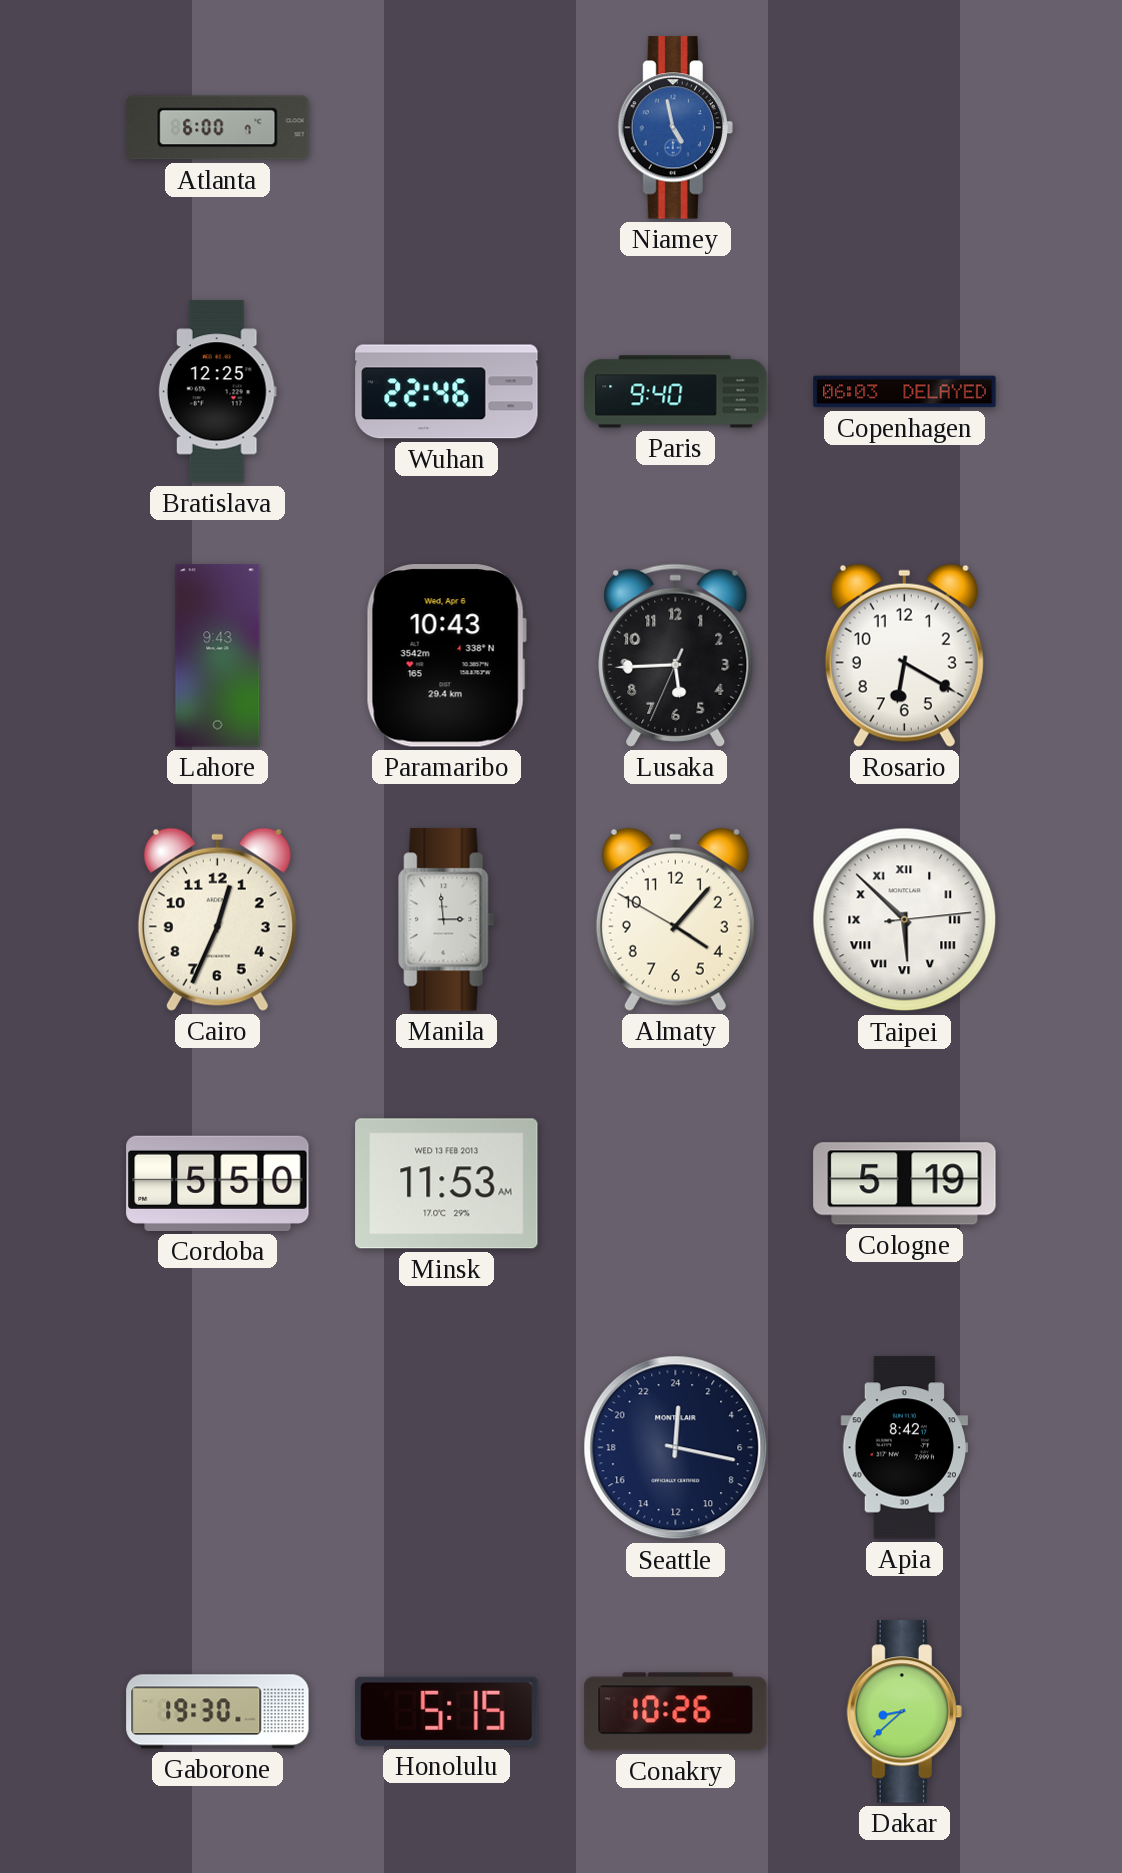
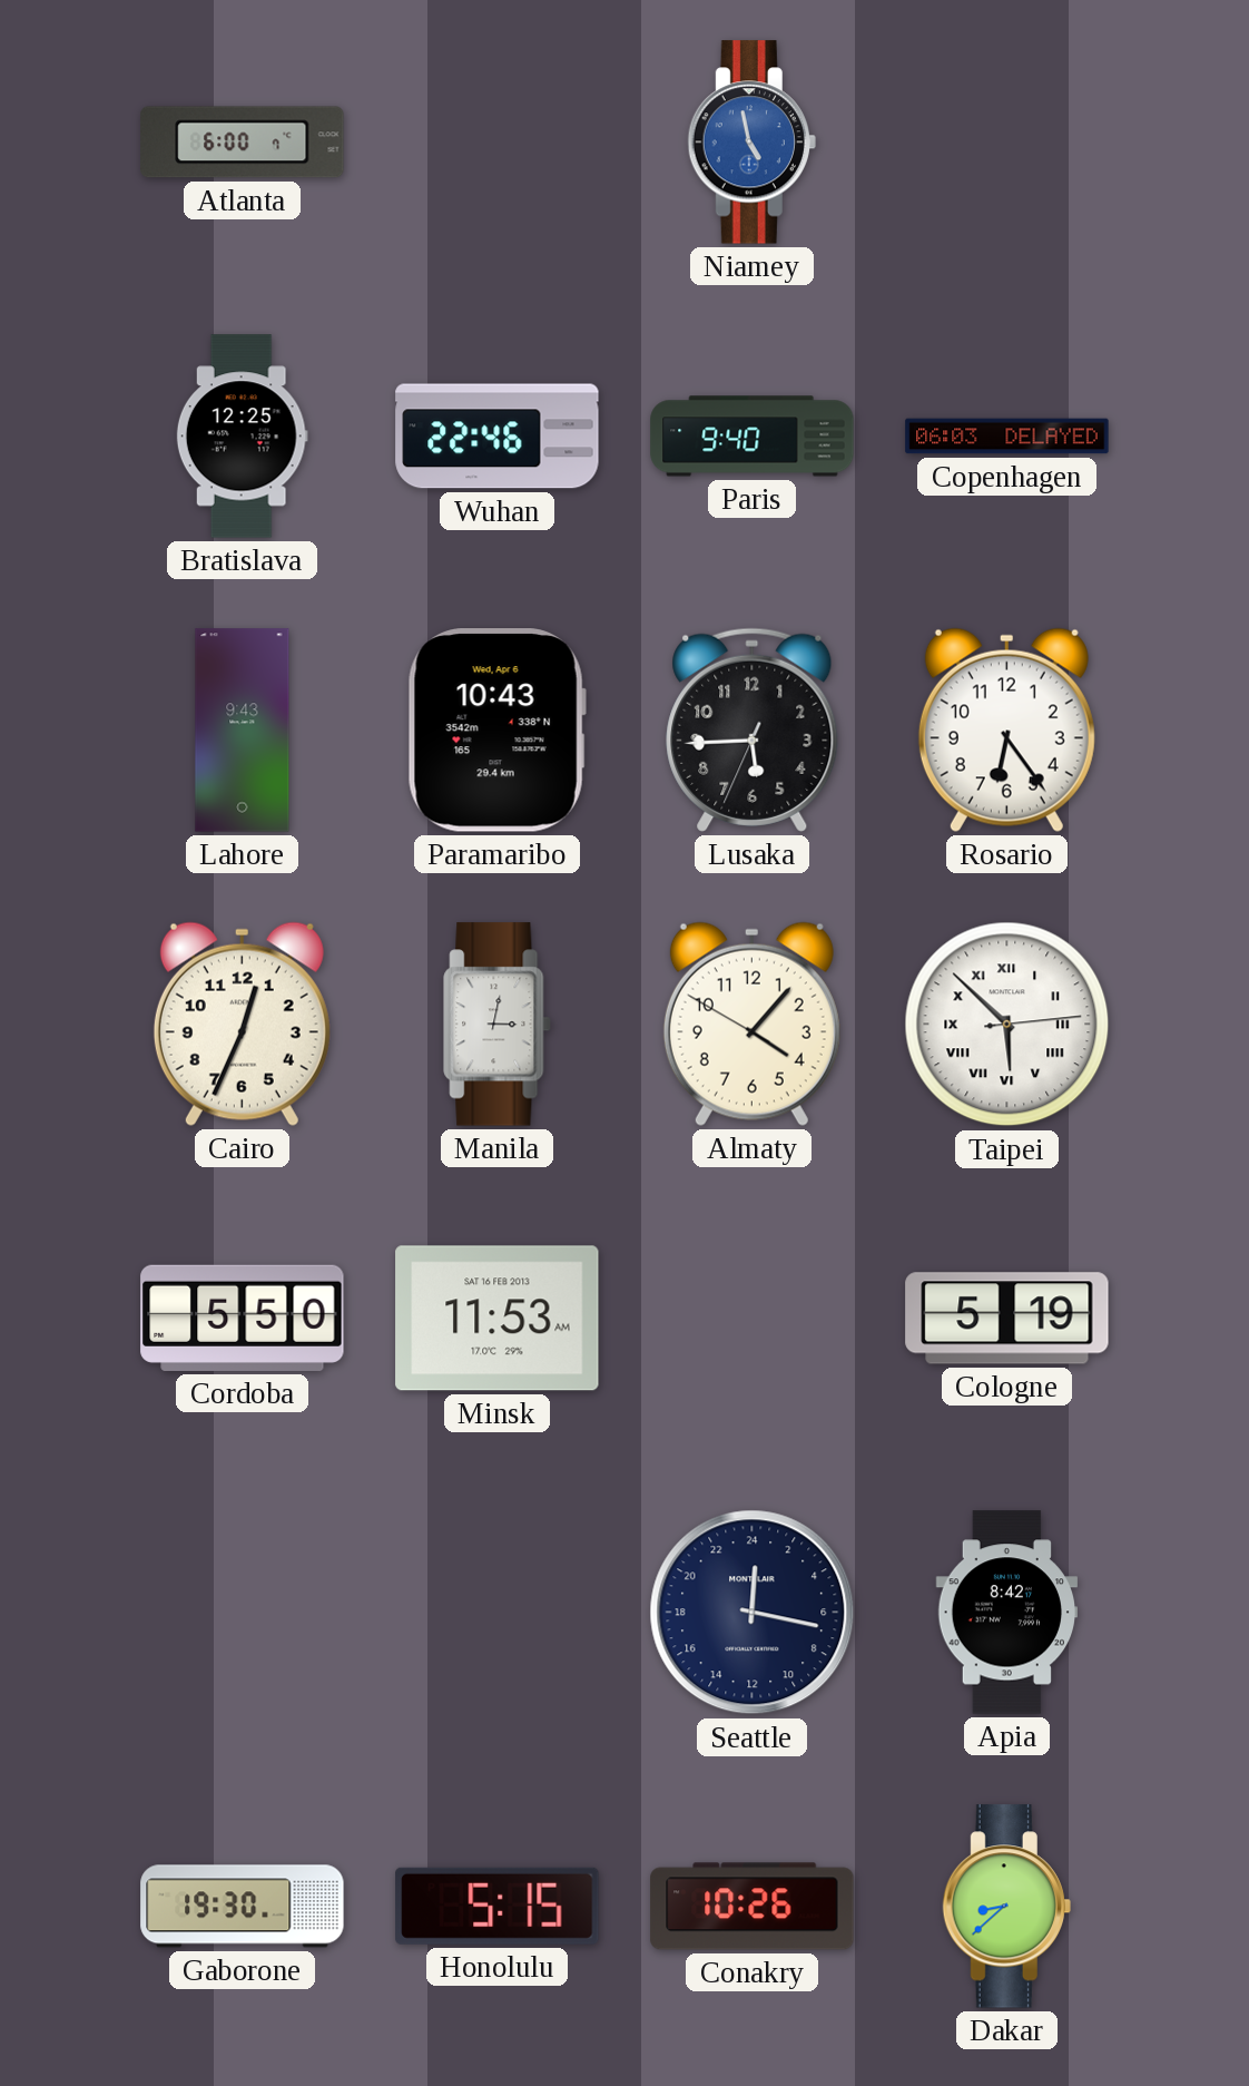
Rosario: 6:20 -> 6:24
Manila: 2:59 -> 3:02
Minsk date: WED 13 FEB 2013 -> SAT 16 FEB 2013
